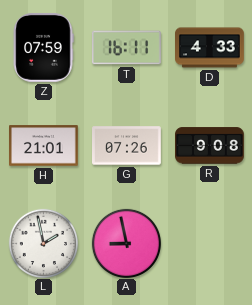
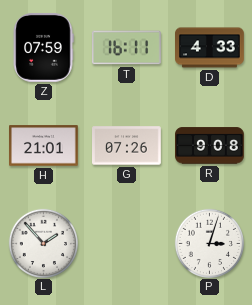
L: 1:58 -> 1:53
A: 8:58 -> none
P: none -> 3:03
